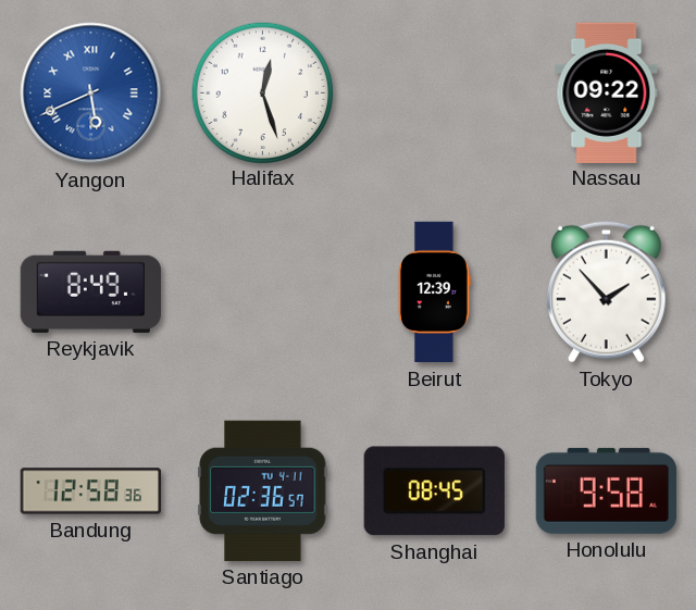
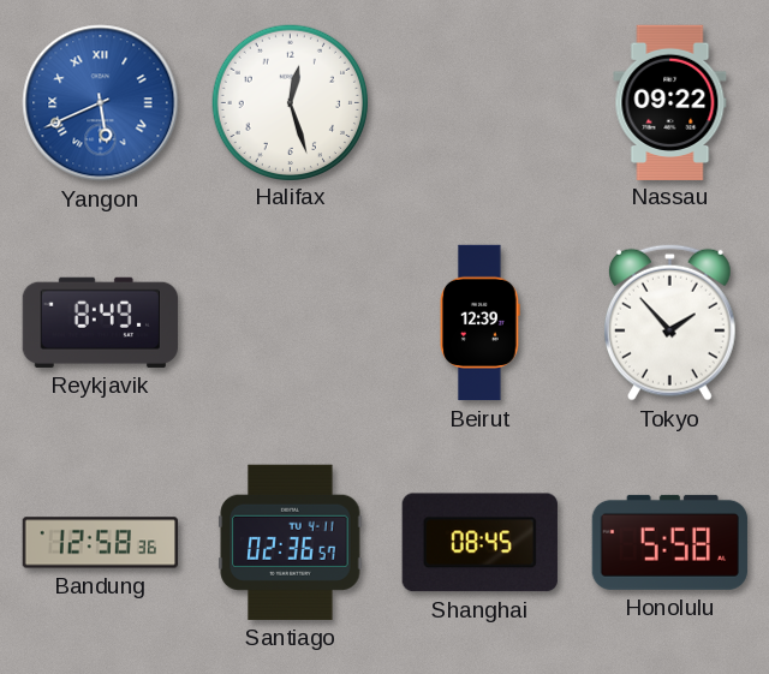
Honolulu: 9:58 -> 5:58
